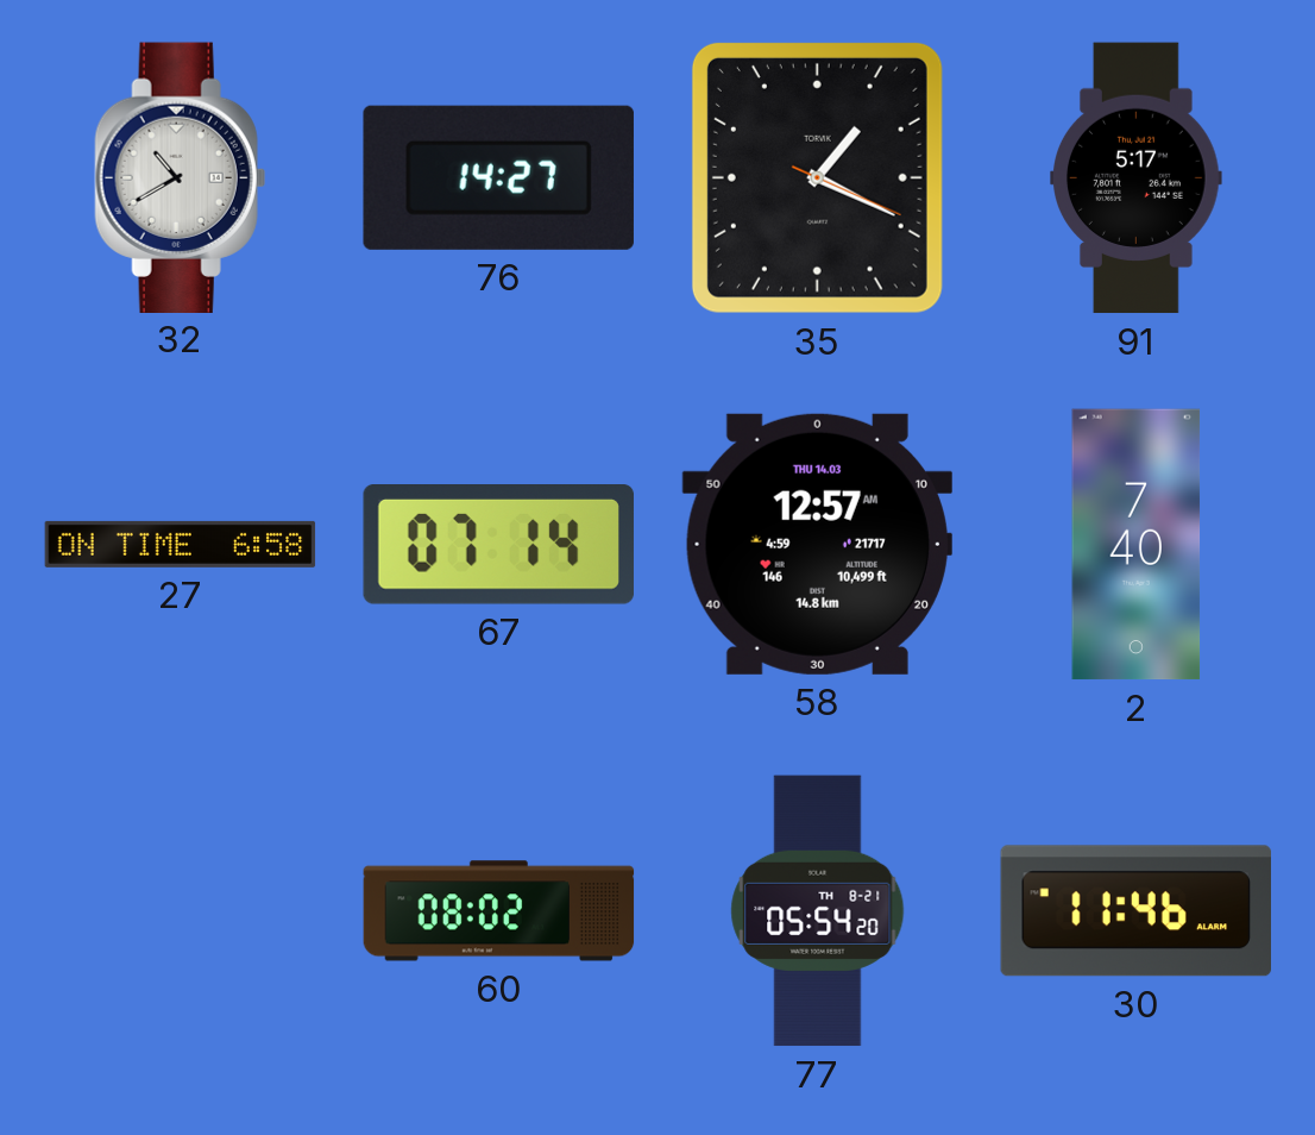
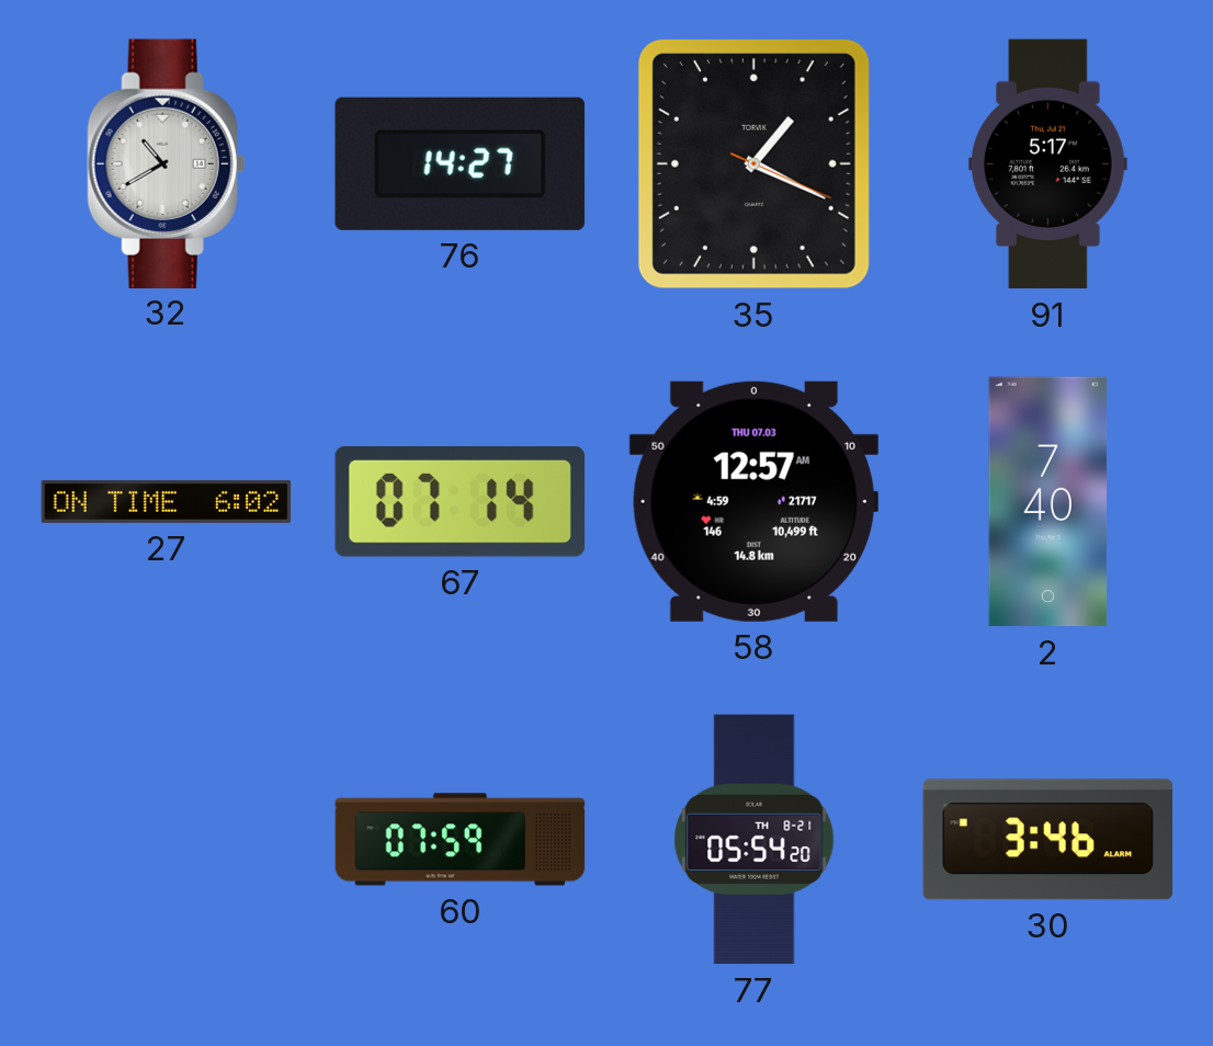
27: 6:58 -> 6:02
58 date: THU 14.03 -> THU 07.03
60: 08:02 -> 07:59
30: 11:46 -> 3:46
